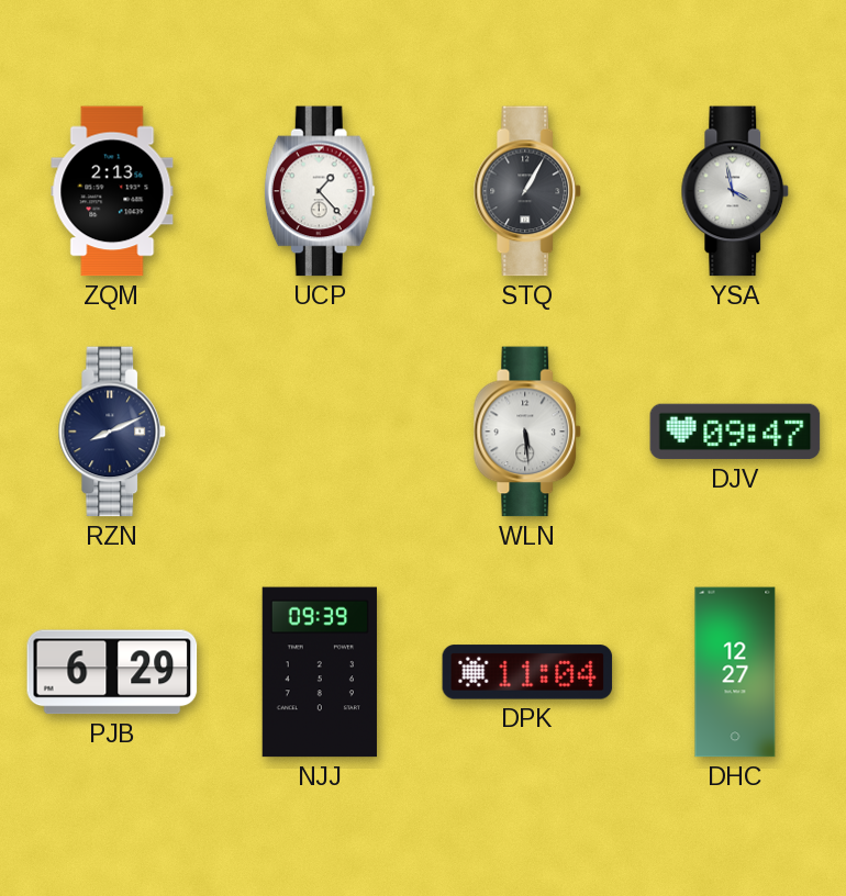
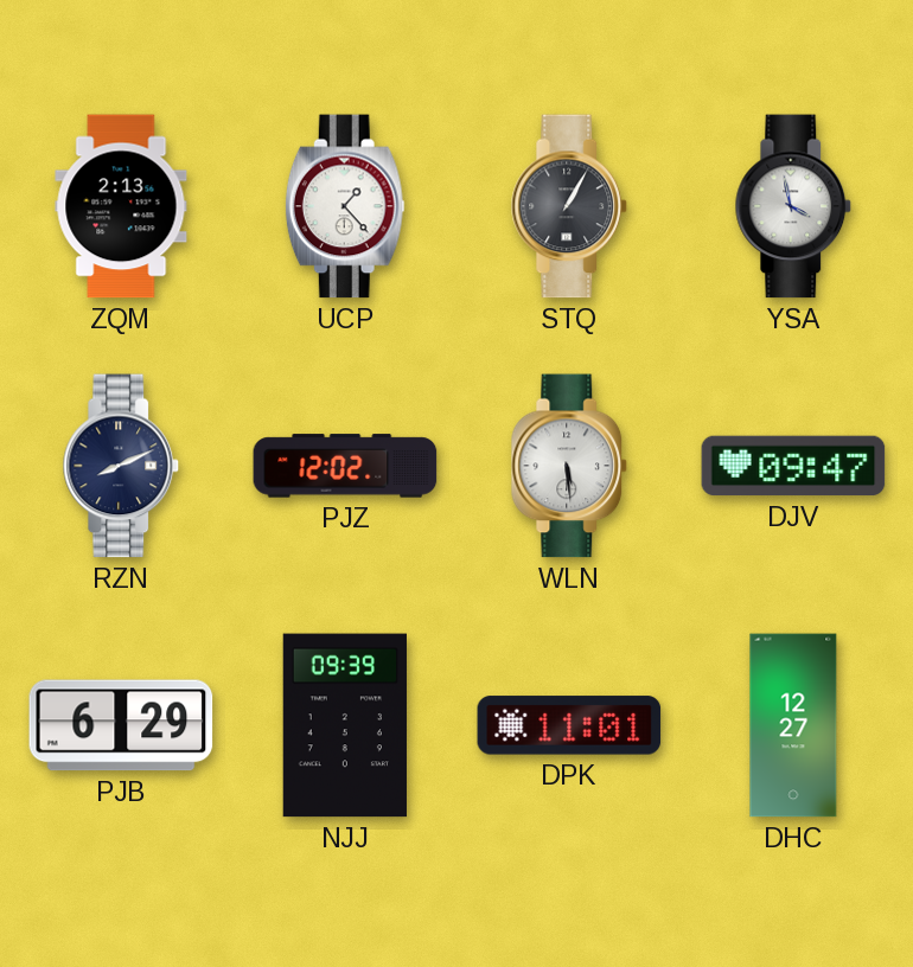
PJZ: none -> 12:02
DPK: 11:04 -> 11:01
